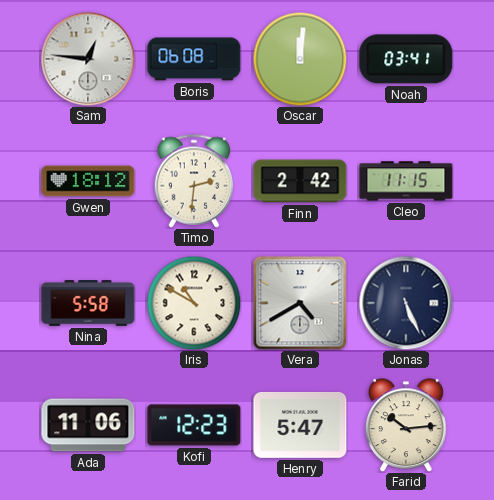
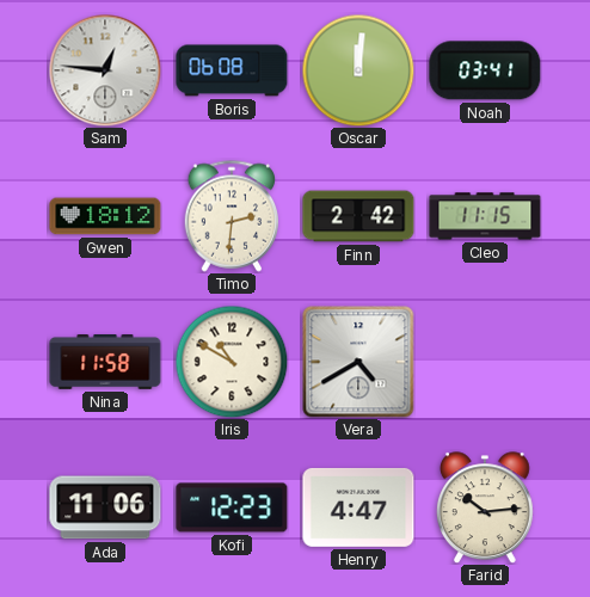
Nina: 5:58 -> 11:58
Jonas: 5:26 -> none
Henry: 5:47 -> 4:47
